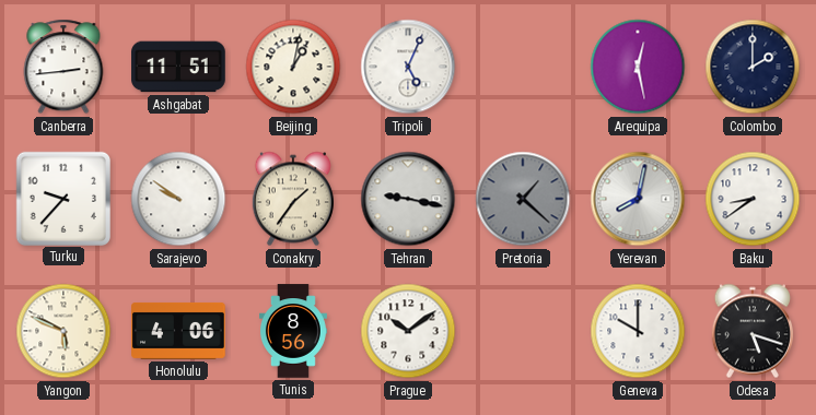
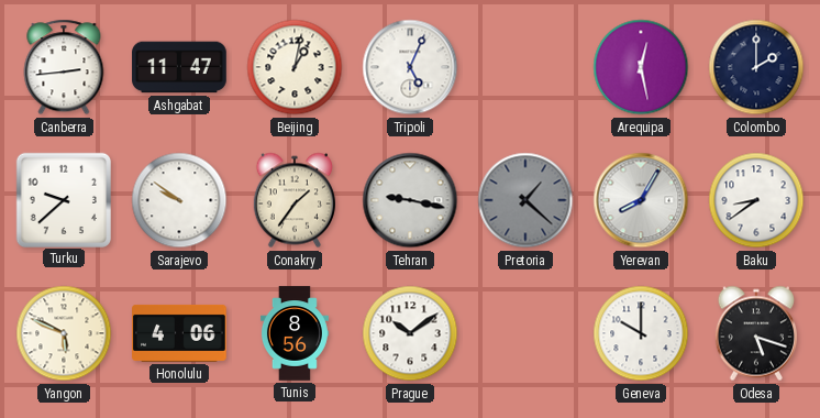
Ashgabat: 11:51 -> 11:47
Turku: 9:37 -> 9:38
Yerevan: 8:02 -> 8:05
